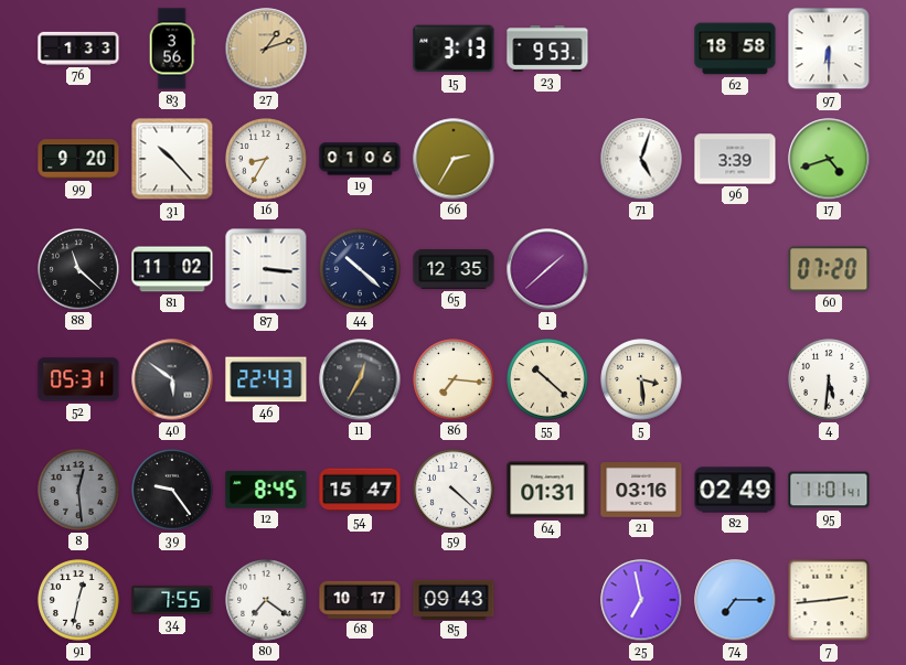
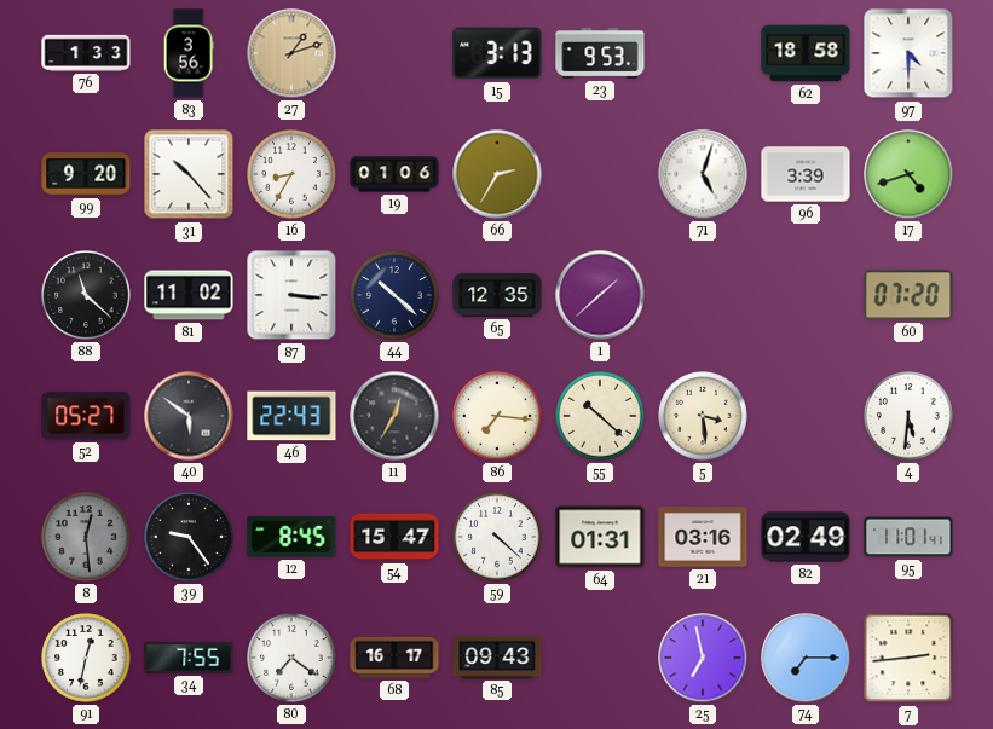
97: 6:30 -> 4:30
52: 05:31 -> 05:27
68: 10:17 -> 16:17
